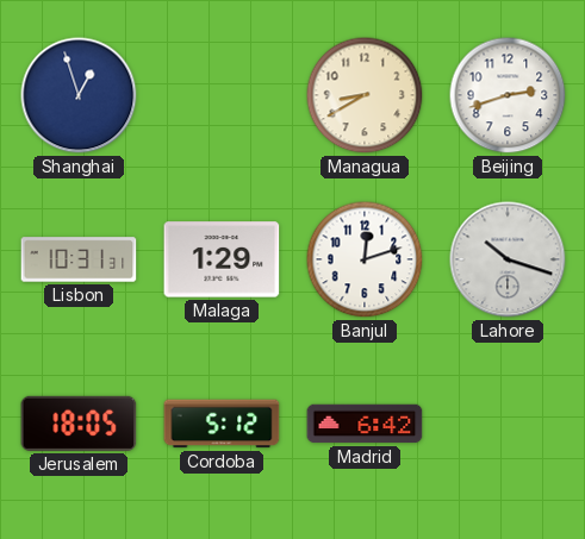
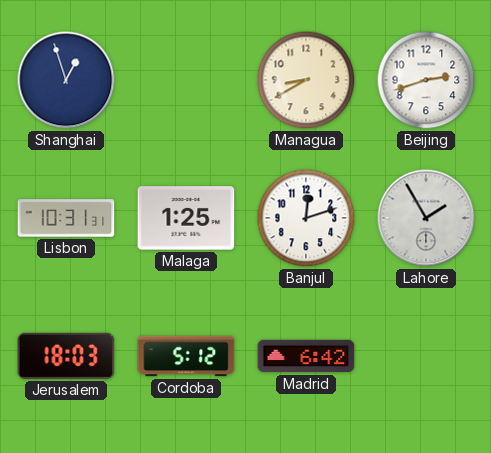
Malaga: 1:29 -> 1:25
Lahore: 10:18 -> 1:55
Jerusalem: 18:05 -> 18:03
